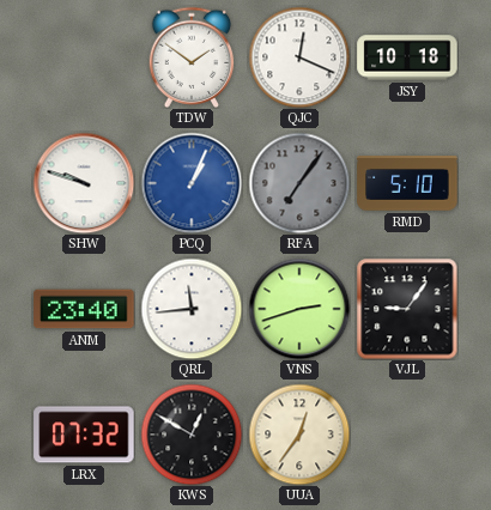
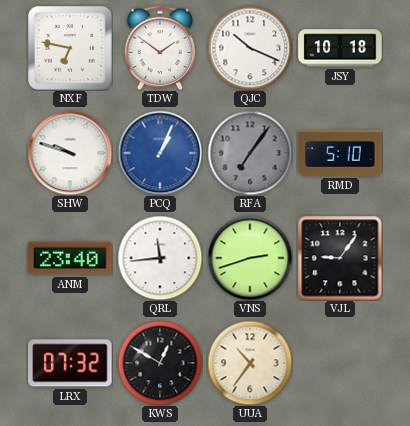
NXF: none -> 6:47
QJC: 12:19 -> 10:19
UUA: 12:36 -> 10:36
